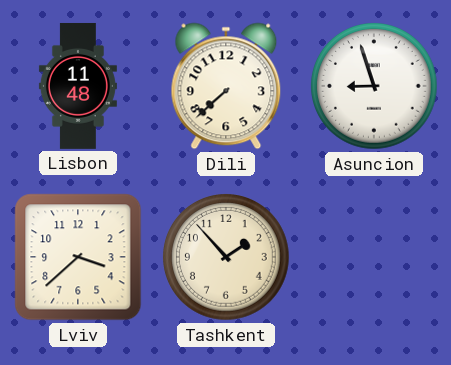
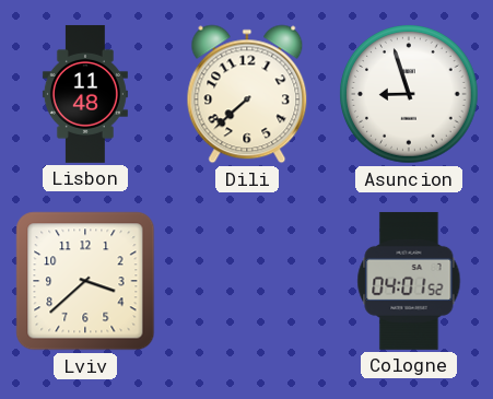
Tashkent: 1:53 -> none
Cologne: none -> 04:01
